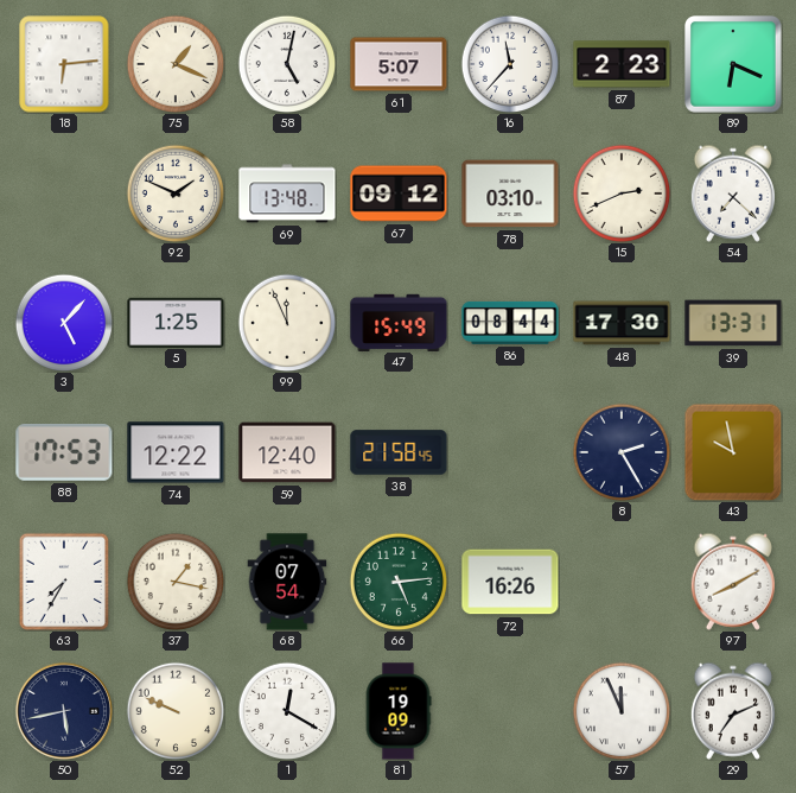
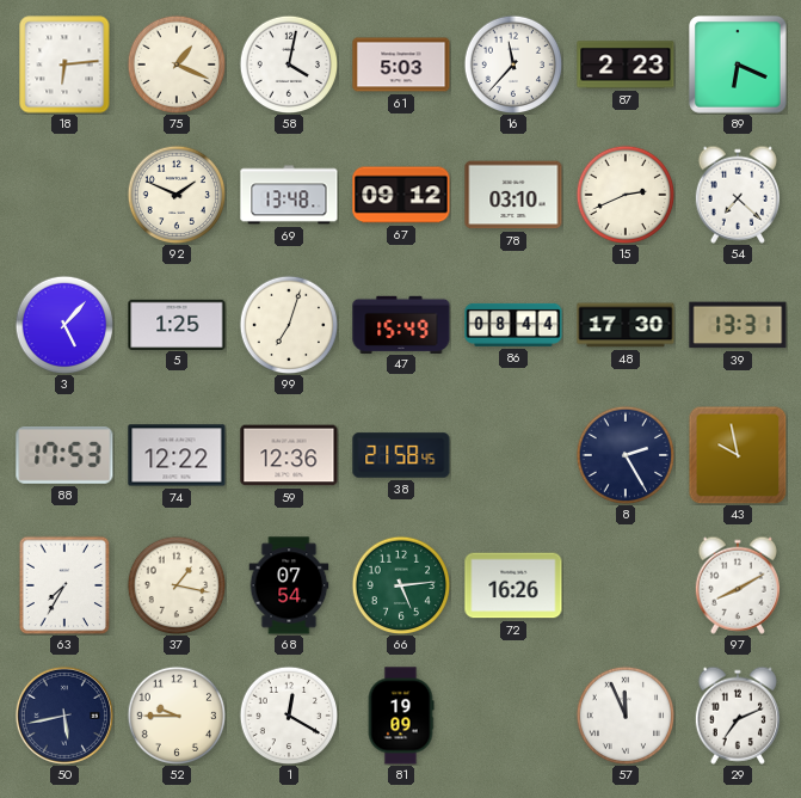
58: 5:02 -> 4:02
61: 5:07 -> 5:03
99: 11:56 -> 7:03
59: 12:40 -> 12:36
52: 9:49 -> 9:45
